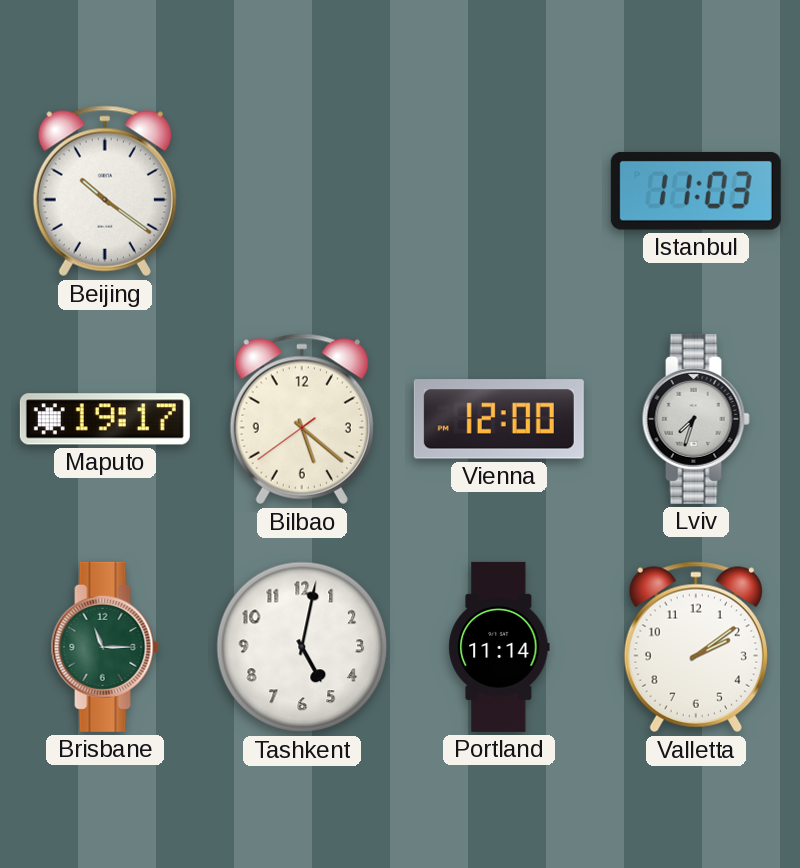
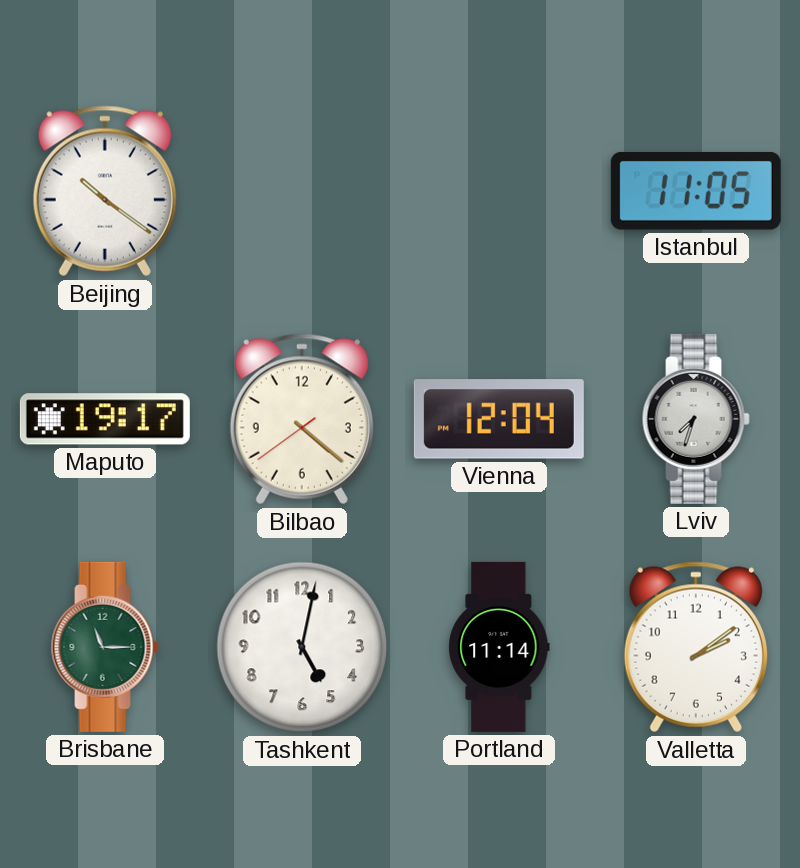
Istanbul: 11:03 -> 11:05
Bilbao: 5:21 -> 4:21
Vienna: 12:00 -> 12:04
